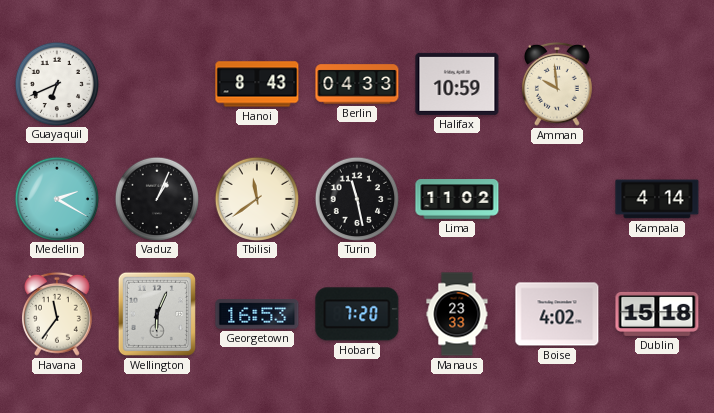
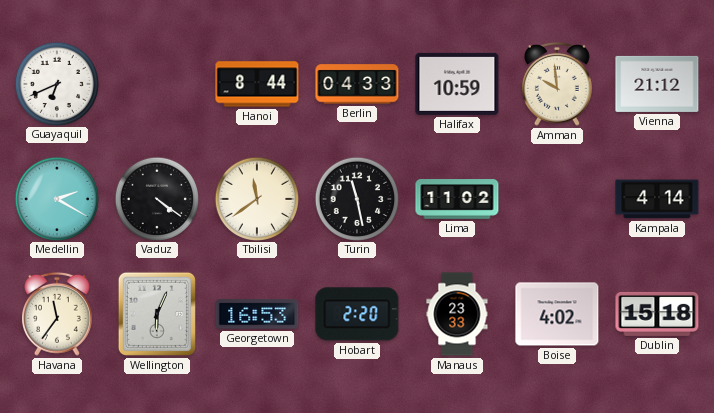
Hanoi: 8:43 -> 8:44
Vienna: none -> 21:12
Vaduz: 1:04 -> 4:21
Hobart: 7:20 -> 2:20
